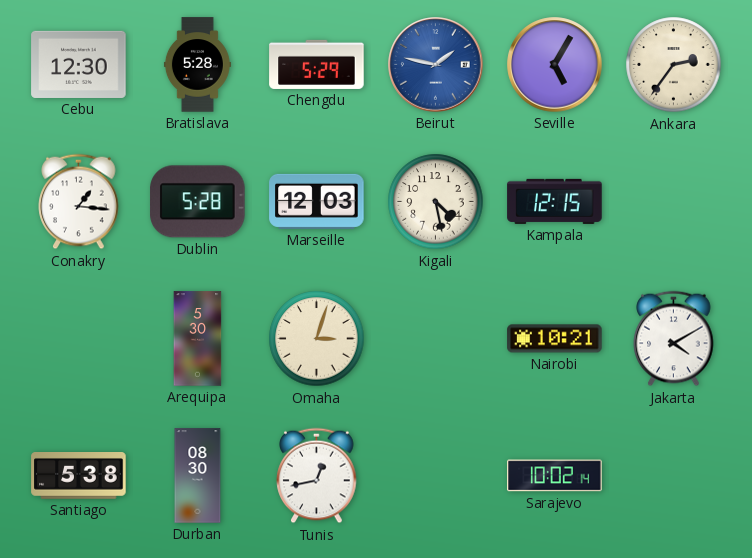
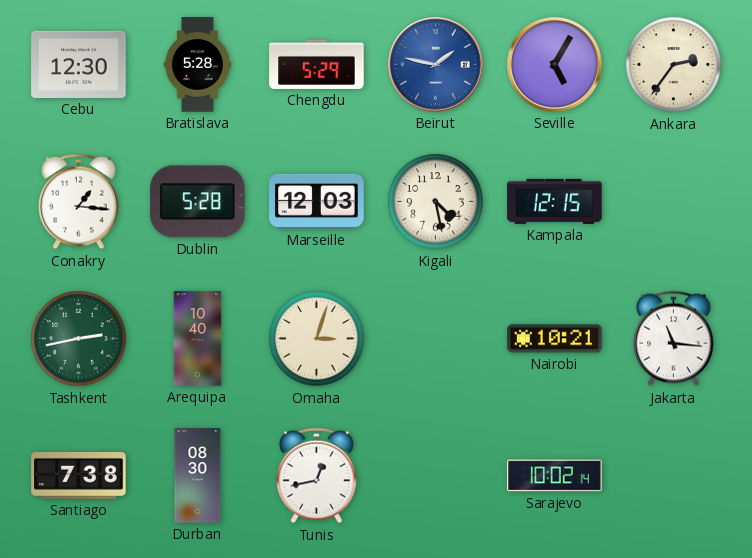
Tashkent: none -> 2:43
Arequipa: 5:30 -> 10:40
Jakarta: 4:10 -> 11:16
Santiago: 5:38 -> 7:38
